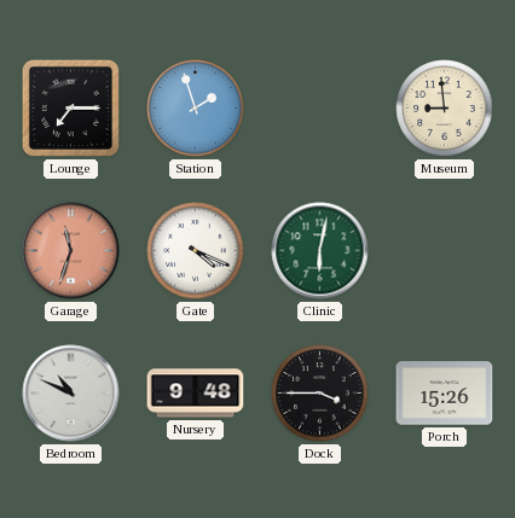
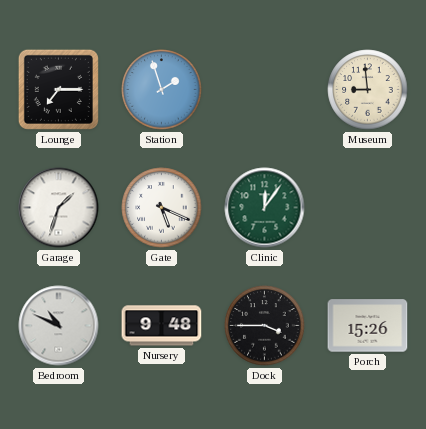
Garage: 11:33 -> 1:33
Garage dial: salmon -> white
Gate: 4:19 -> 5:19
Clinic: 6:02 -> 12:06
